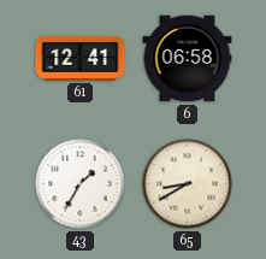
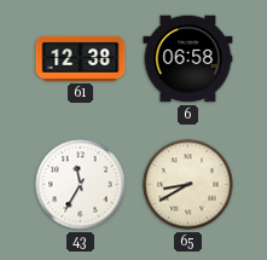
61: 12:41 -> 12:38
43: 1:35 -> 11:35
